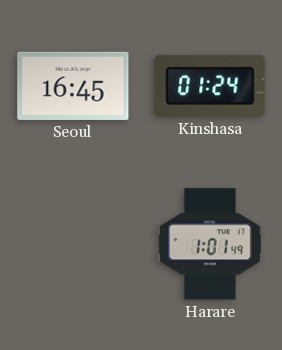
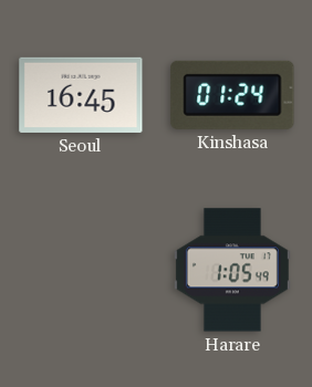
Harare: 1:01 -> 1:05
